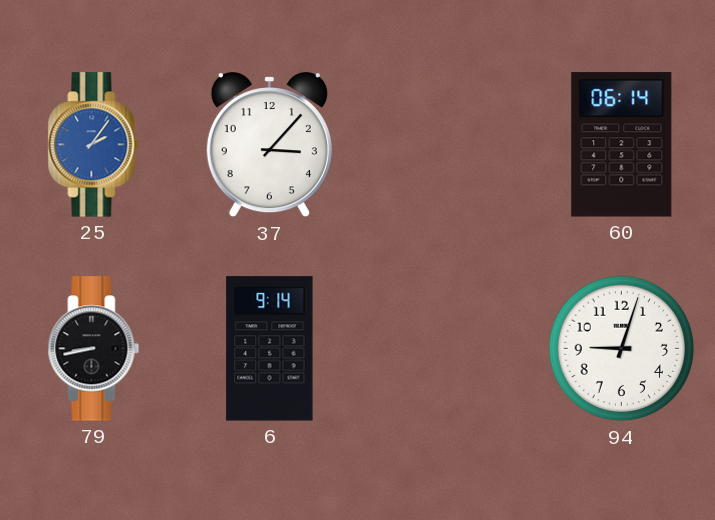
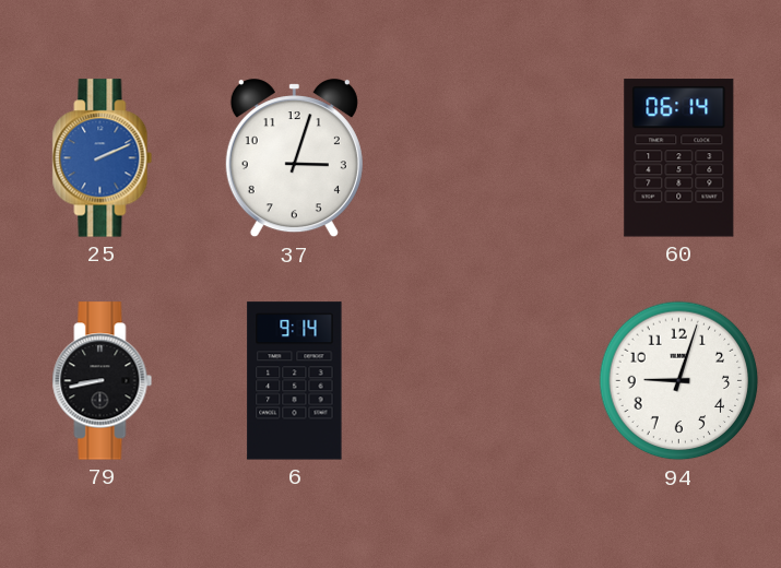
25: 2:06 -> 2:11
37: 3:07 -> 3:03
